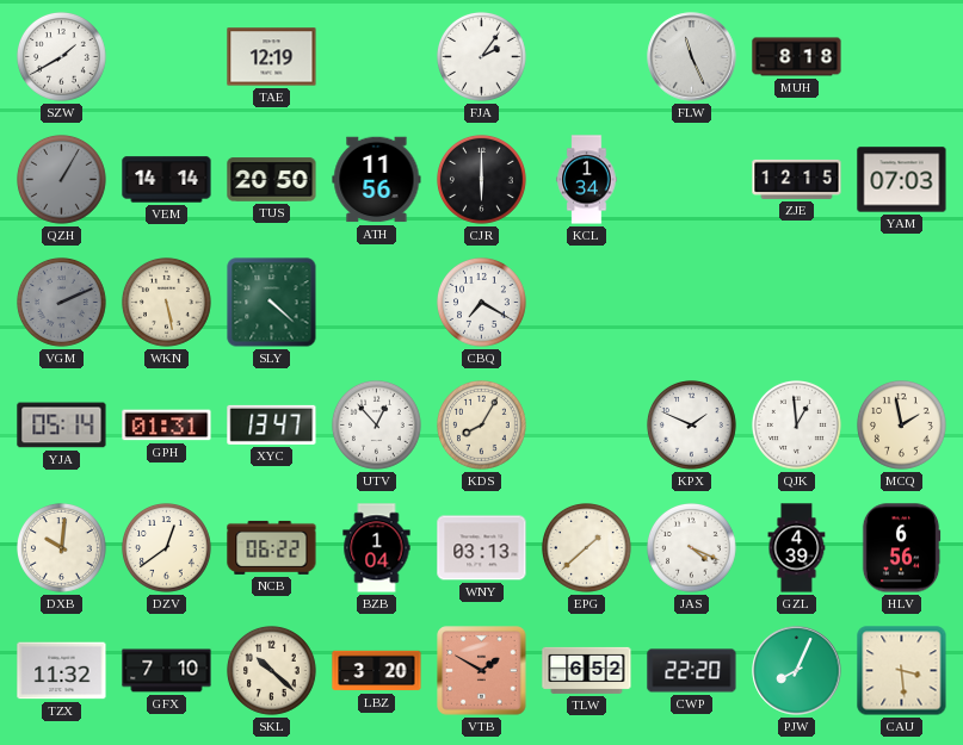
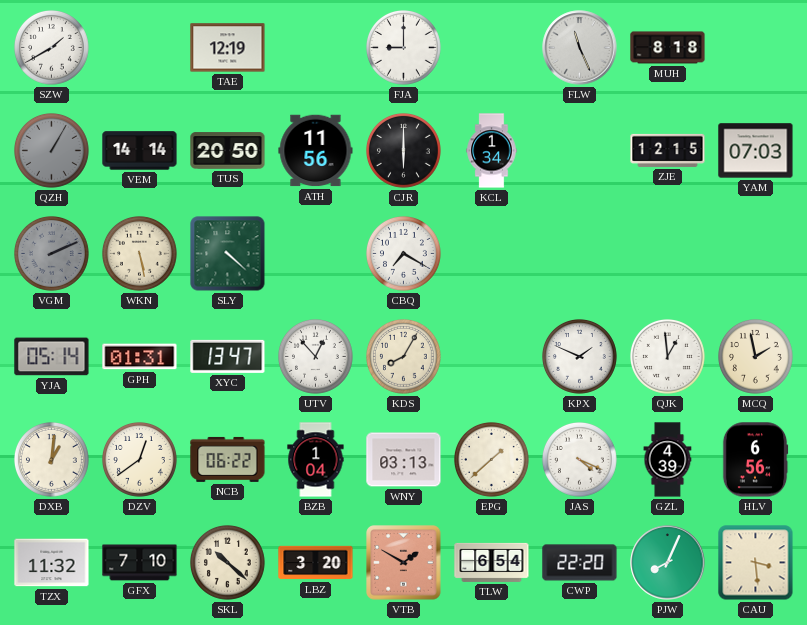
FJA: 2:06 -> 9:00
DXB: 10:01 -> 1:01
TLW: 6:52 -> 6:54
